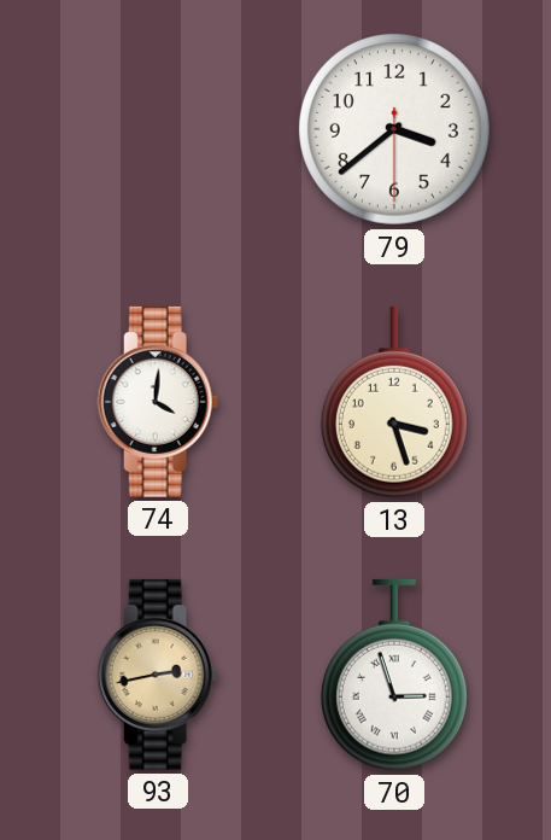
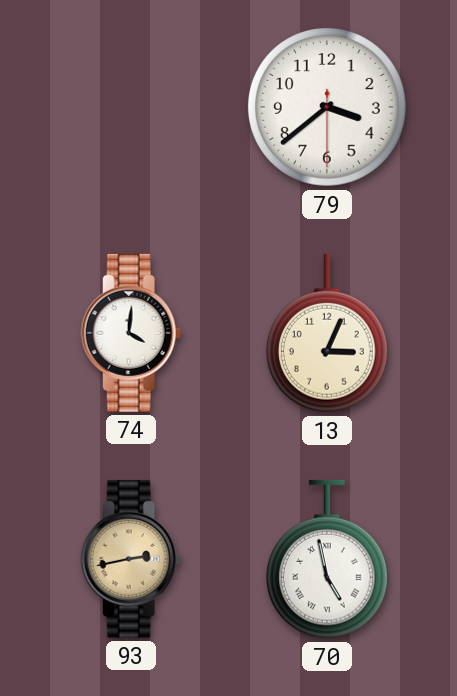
13: 3:27 -> 3:04
70: 2:57 -> 4:58
